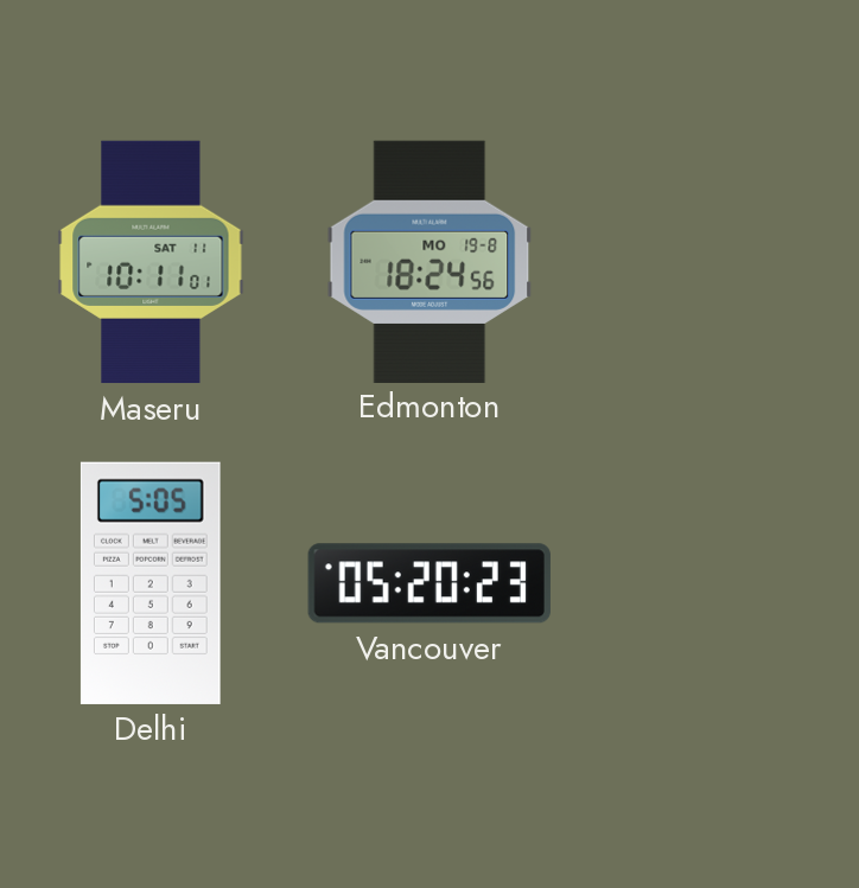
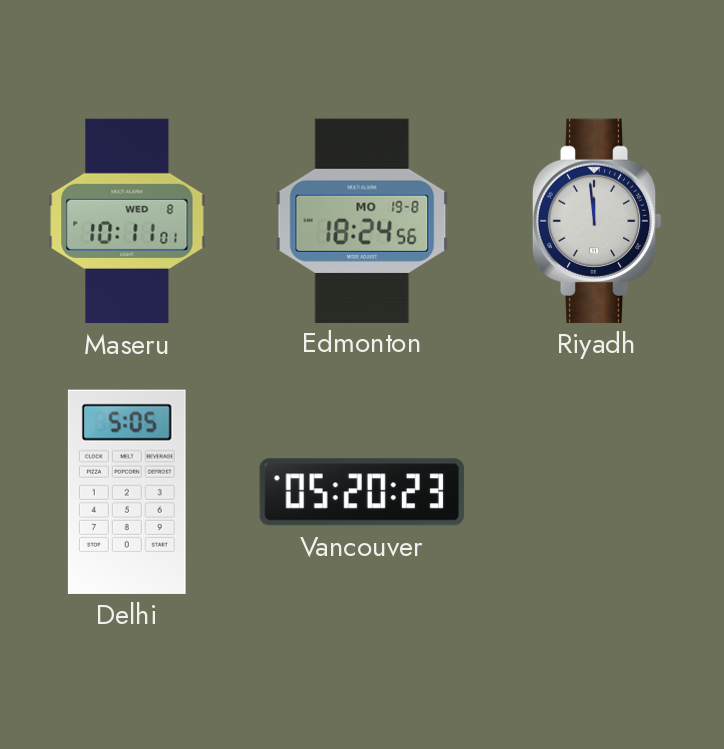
Maseru date: SAT 11 -> WED 8
Riyadh: none -> 11:59
